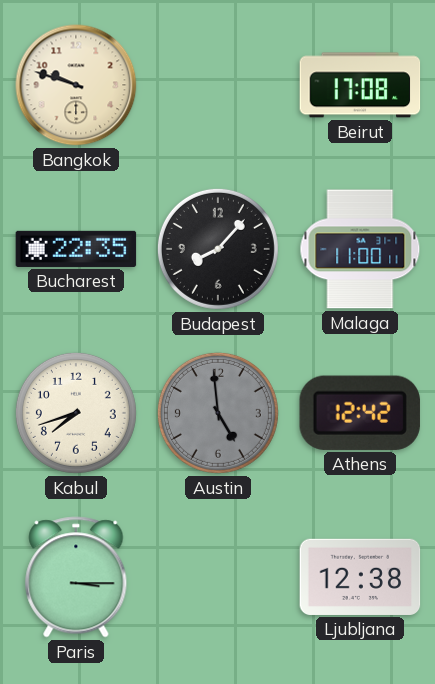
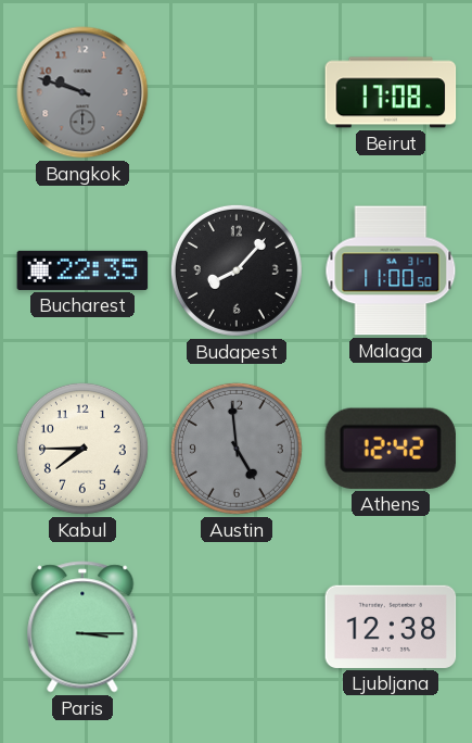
Bangkok dial: cream -> grey
Malaga: 11:00:11 -> 11:00:50
Kabul: 7:42 -> 7:45
